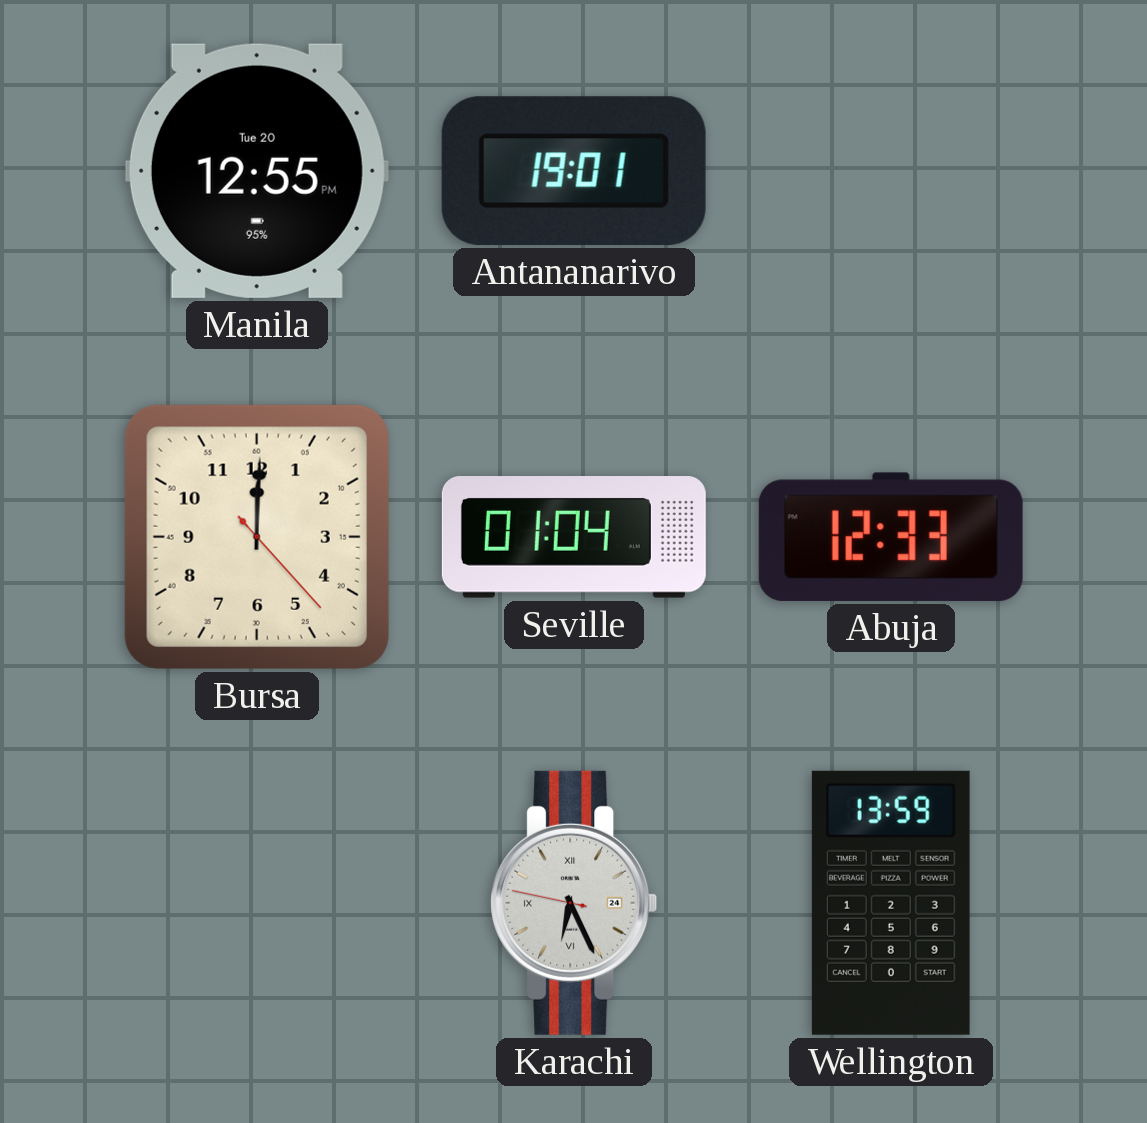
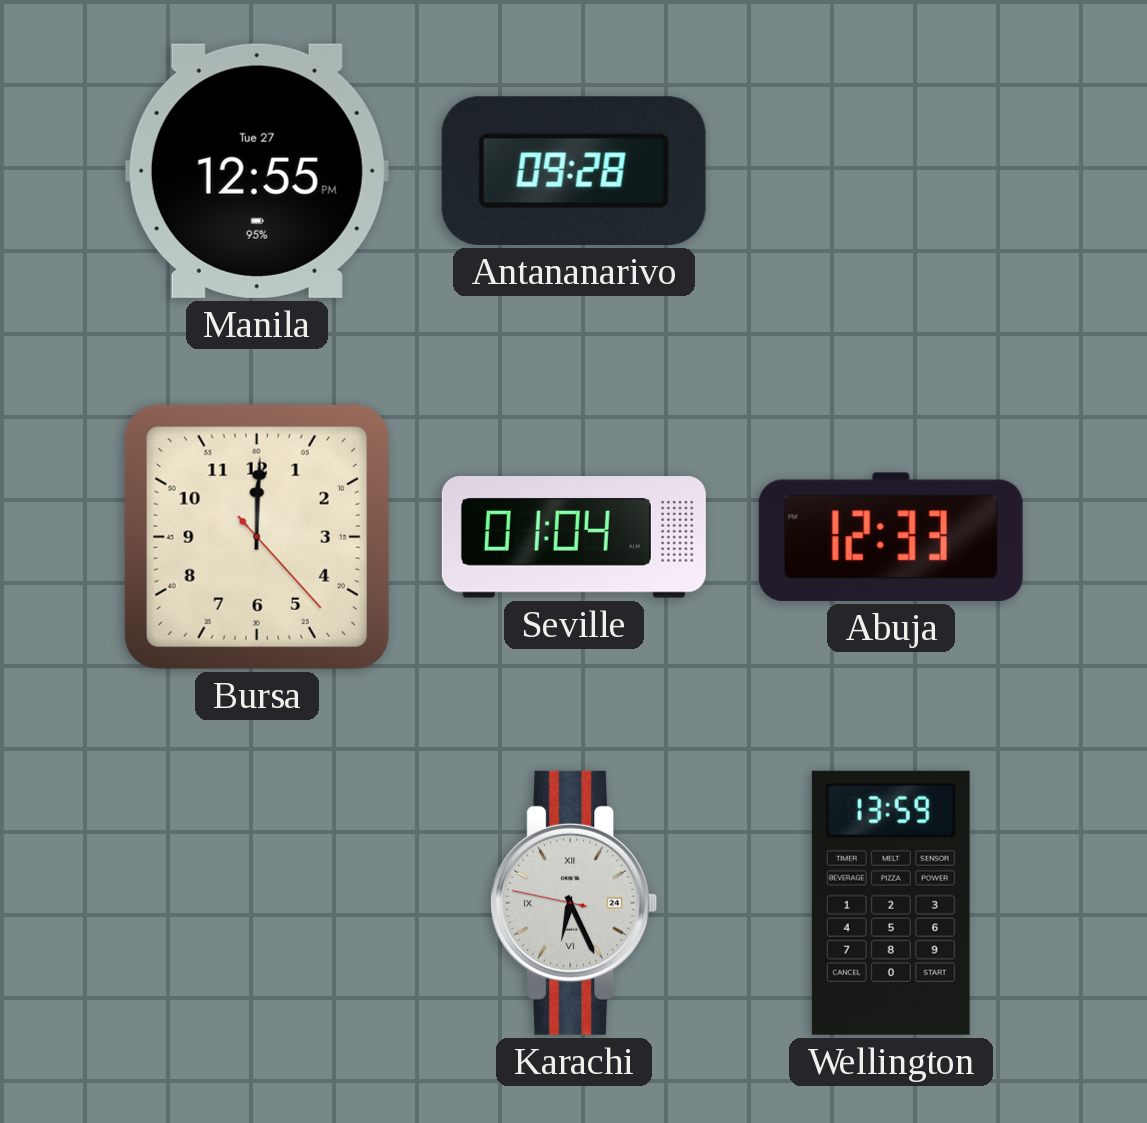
Manila date: Tue 20 -> Tue 27
Antananarivo: 19:01 -> 09:28
